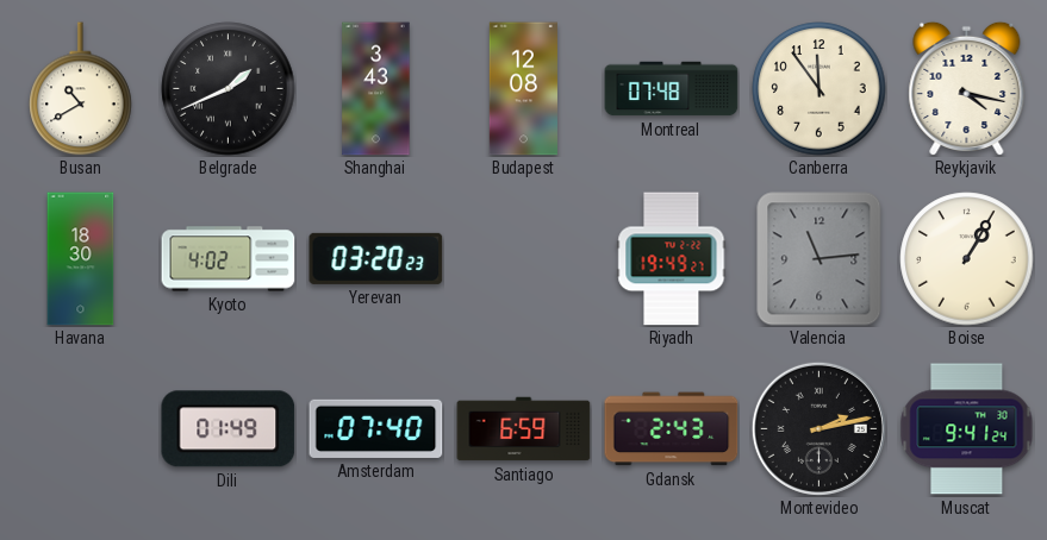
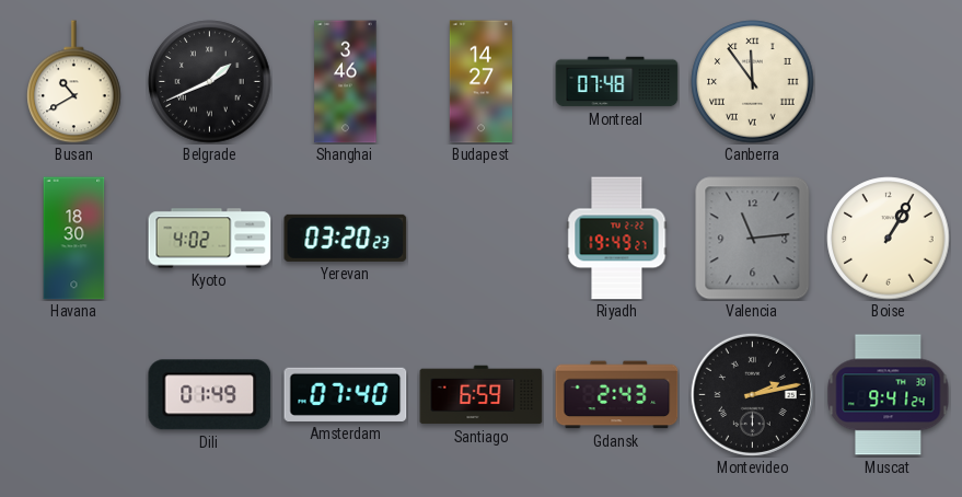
Shanghai: 3:43 -> 3:46
Budapest: 12:08 -> 14:27
Canberra numerals: Arabic -> Roman
Reykjavik: 4:17 -> none
